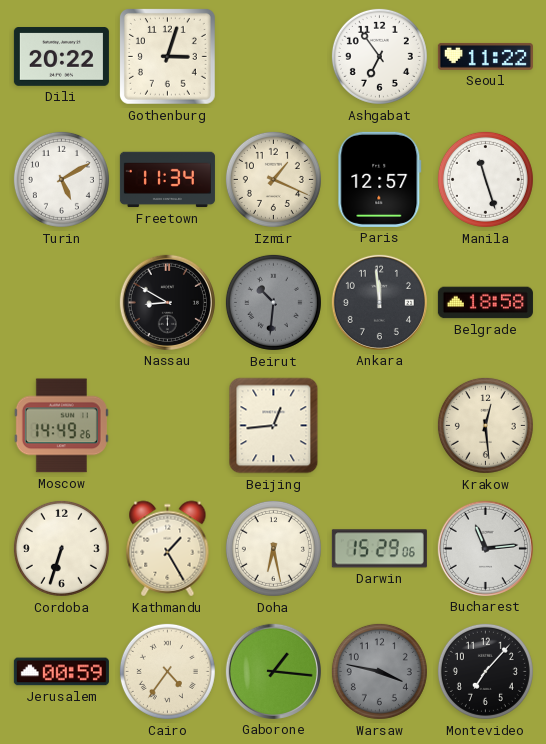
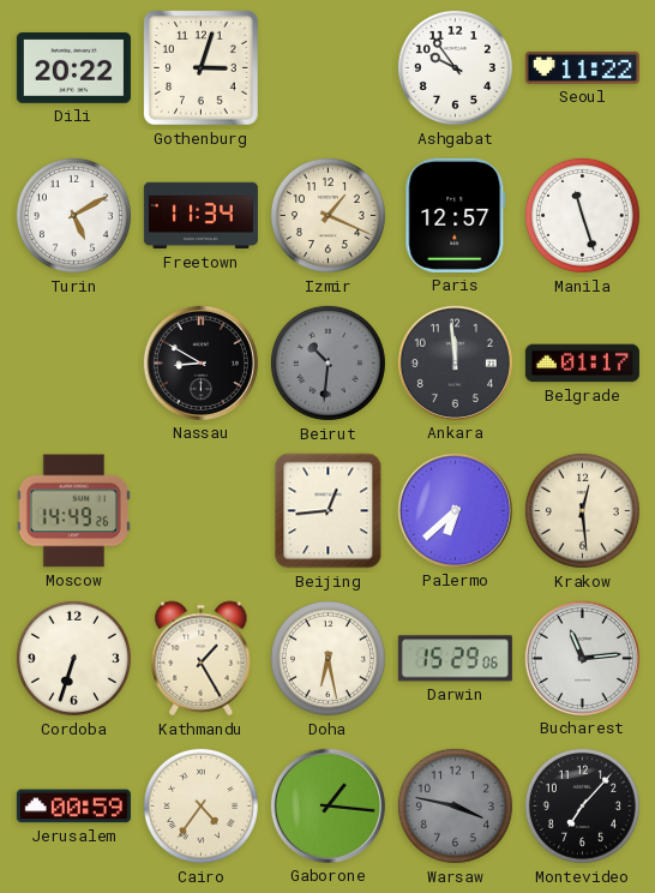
Ashgabat: 6:54 -> 9:54
Belgrade: 18:58 -> 01:17
Palermo: none -> 6:38
